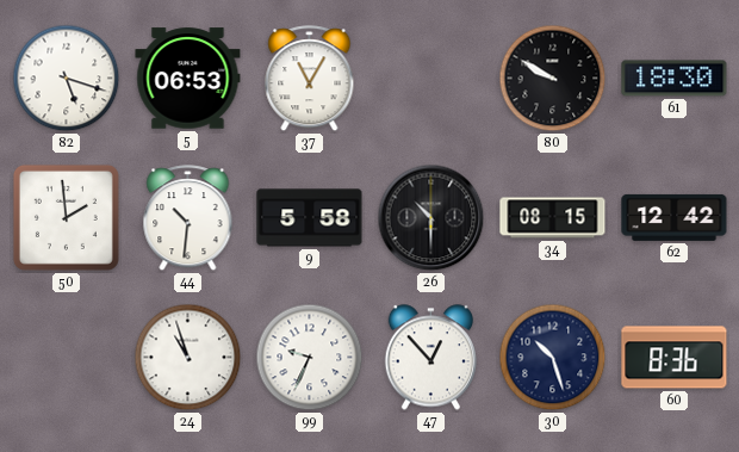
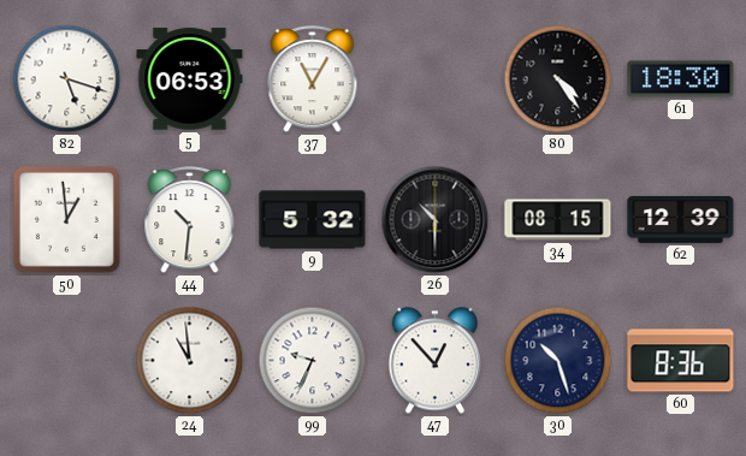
80: 9:50 -> 4:24
50: 1:59 -> 12:59
9: 5:58 -> 5:32
62: 12:42 -> 12:39
24: 10:57 -> 10:59
